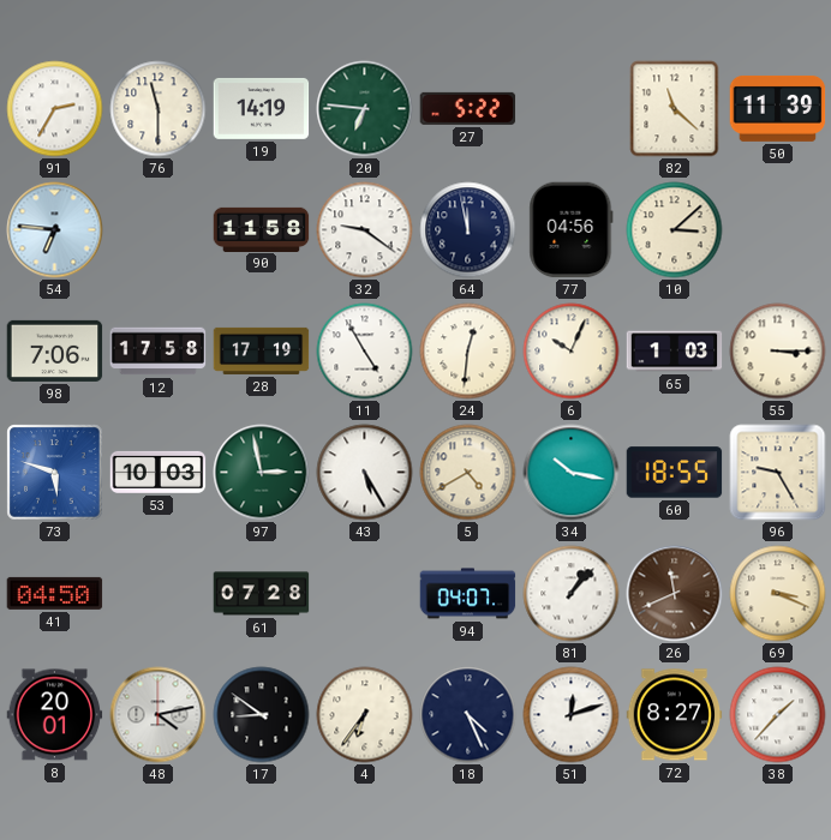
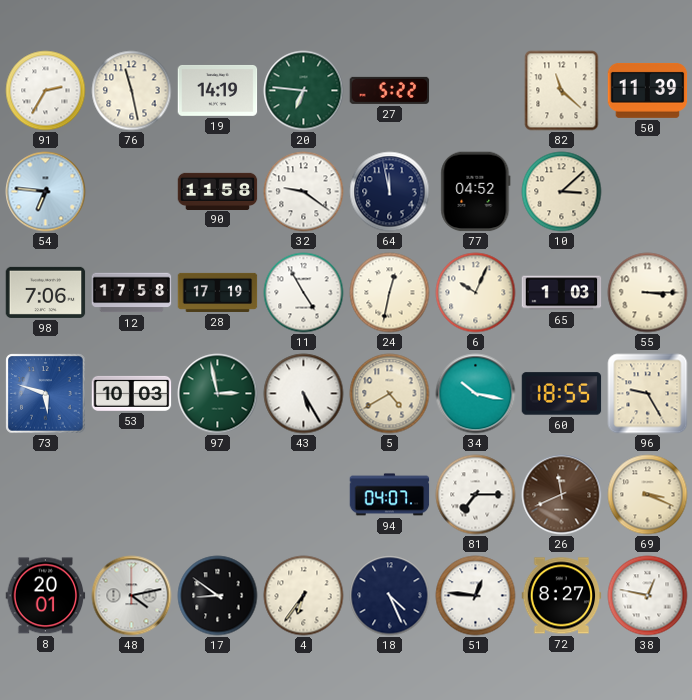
76: 11:30 -> 11:28
77: 04:56 -> 04:52
24: 12:31 -> 12:32
41: 04:50 -> none
61: 07:28 -> none
81: 1:07 -> 7:15
51: 12:12 -> 12:46
38: 1:37 -> 12:47
